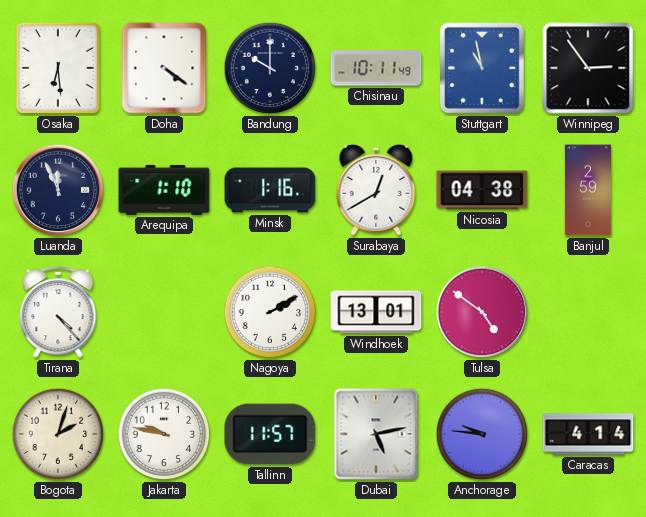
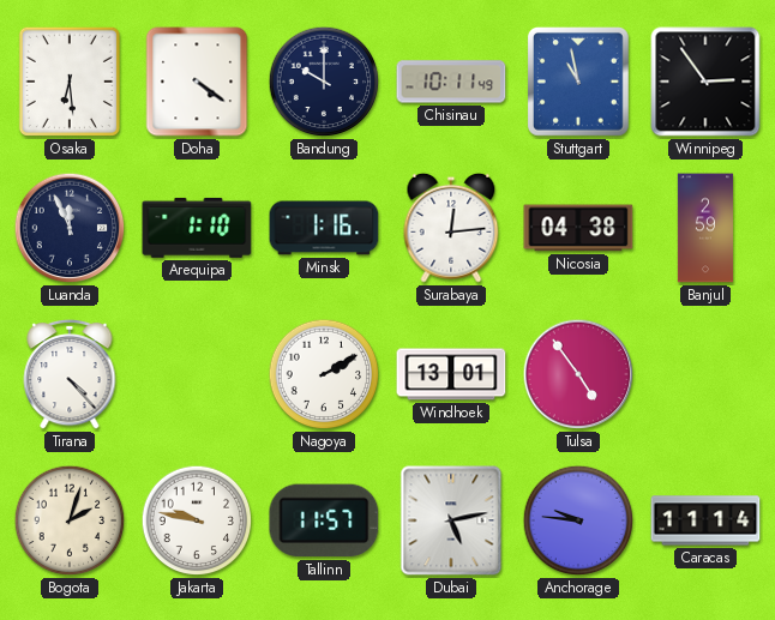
Surabaya: 12:40 -> 12:14
Tulsa: 4:51 -> 4:54
Caracas: 4:14 -> 11:14
